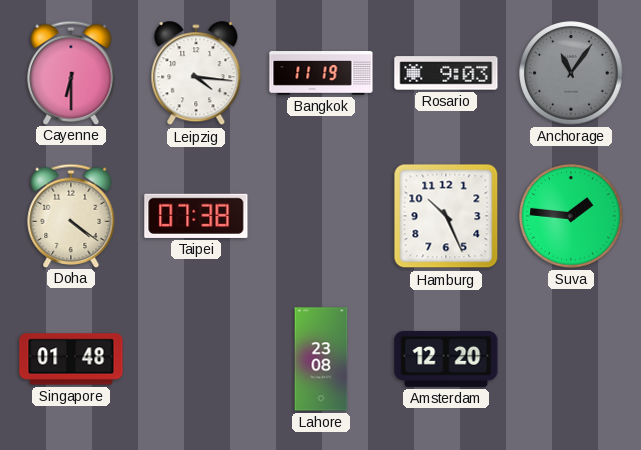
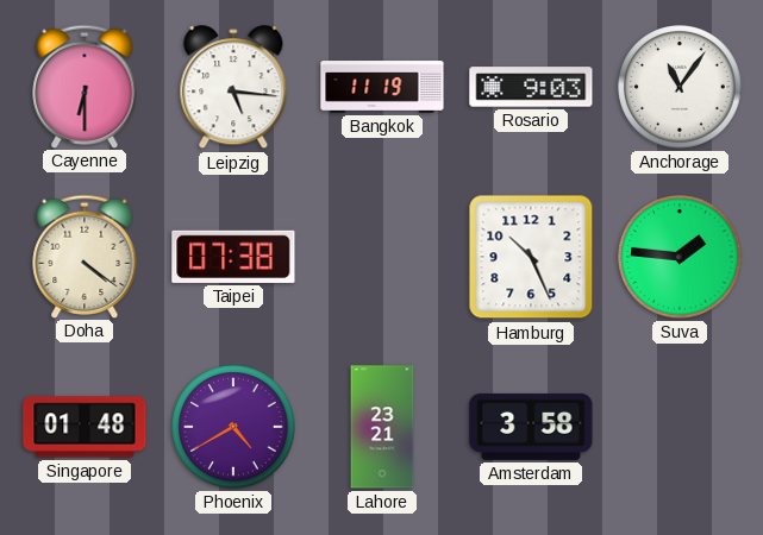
Leipzig: 4:16 -> 5:16
Anchorage dial: grey -> white
Phoenix: none -> 4:40
Lahore: 23:08 -> 23:21
Amsterdam: 12:20 -> 3:58
